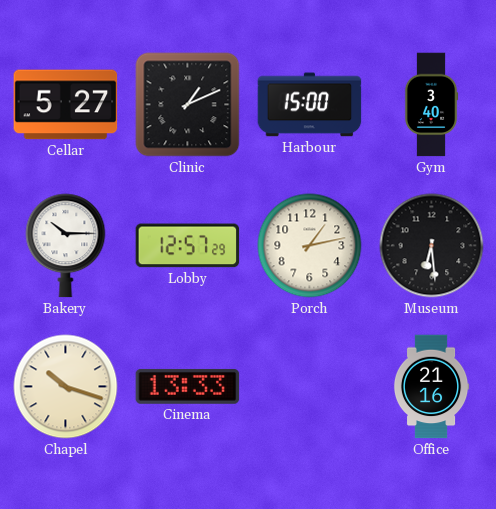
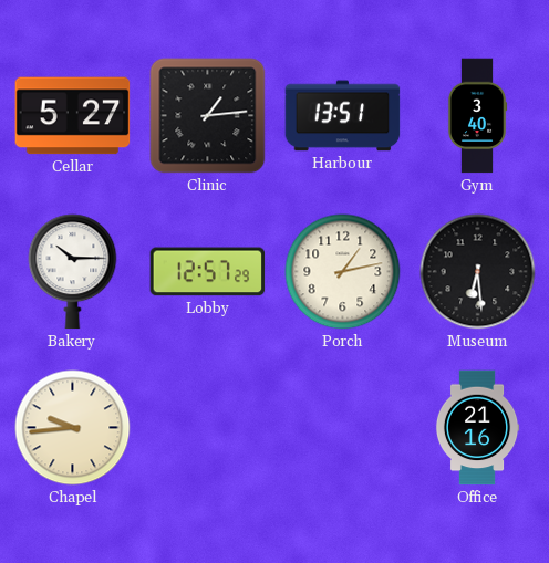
Clinic: 1:11 -> 1:14
Harbour: 15:00 -> 13:51
Chapel: 10:18 -> 9:44
Cinema: 13:33 -> none
